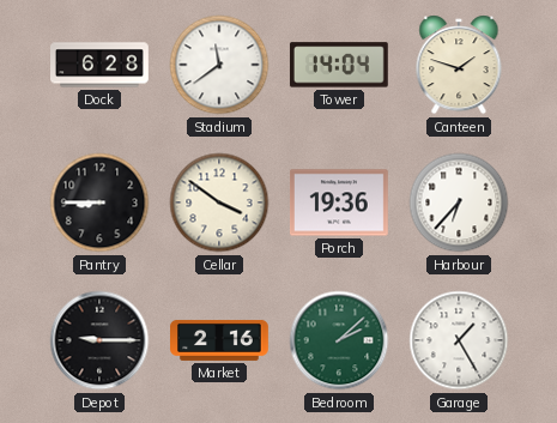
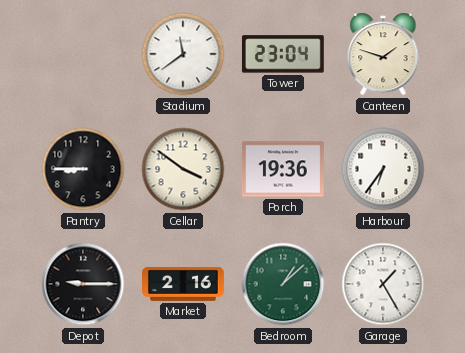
Dock: 6:28 -> none
Tower: 14:04 -> 23:04
Harbour: 6:37 -> 6:36
Bedroom: 2:08 -> 1:08
